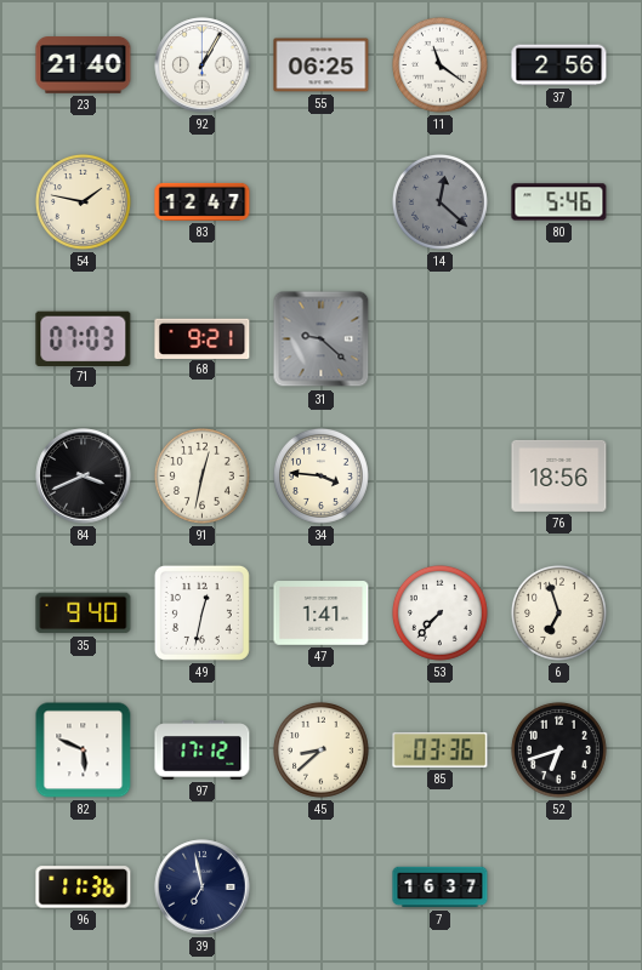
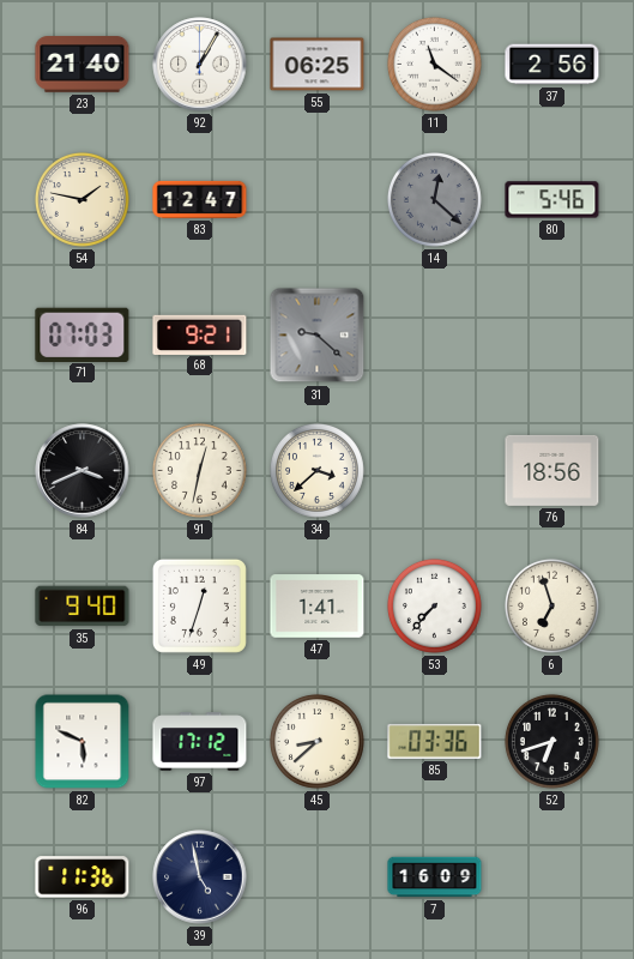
34: 3:46 -> 3:38
49: 12:32 -> 12:33
39: 6:58 -> 4:58
7: 16:37 -> 16:09
